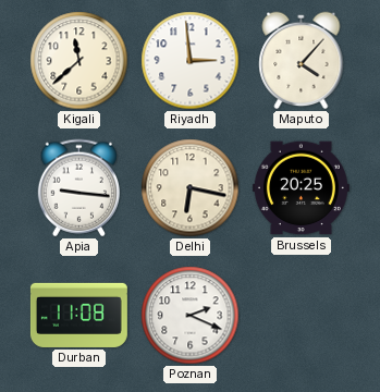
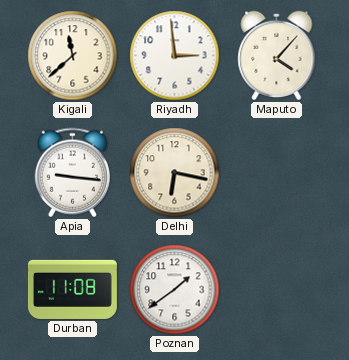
Brussels: 20:25 -> none
Poznan: 2:19 -> 1:39
